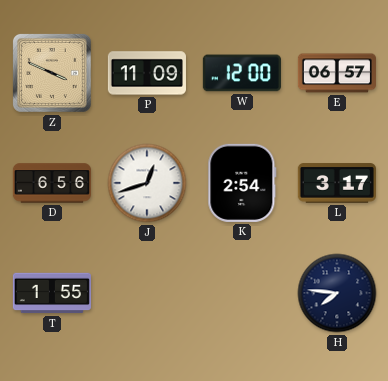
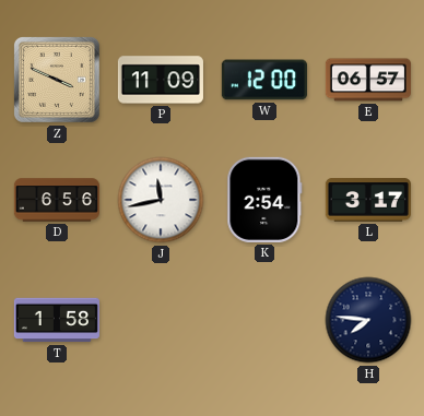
J: 12:42 -> 11:43
T: 1:55 -> 1:58
